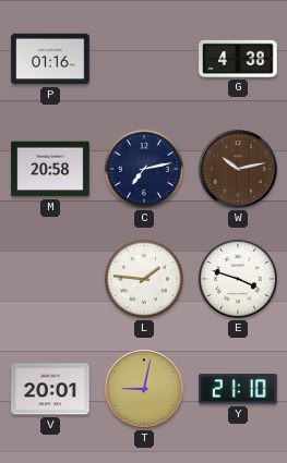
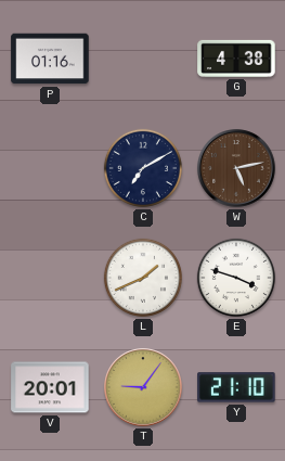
M: 20:58 -> none
C: 7:13 -> 7:10
W: 10:13 -> 5:13
L: 1:46 -> 1:41
T: 9:02 -> 9:06
